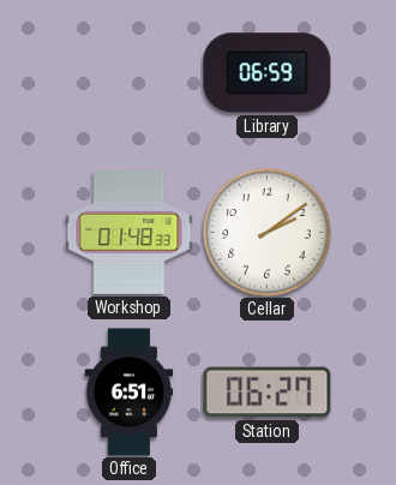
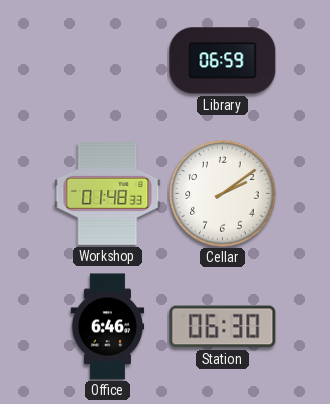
Office: 6:51 -> 6:46
Station: 06:27 -> 06:30
